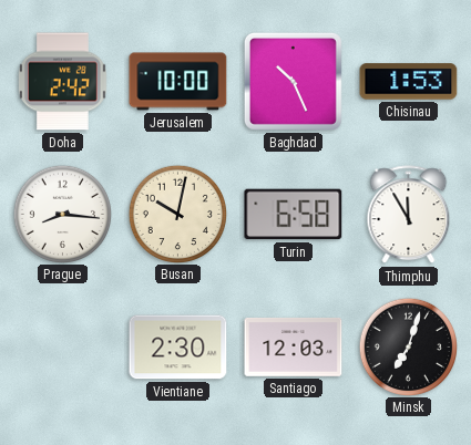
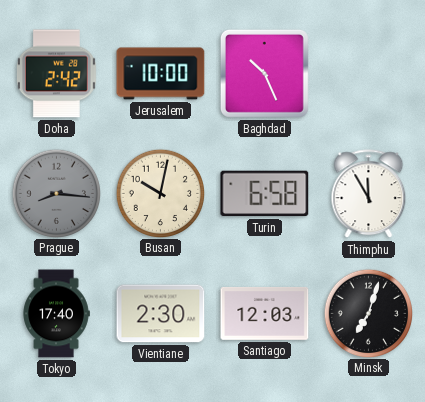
Chisinau: 1:53 -> none
Prague dial: white -> grey
Tokyo: none -> 17:40
